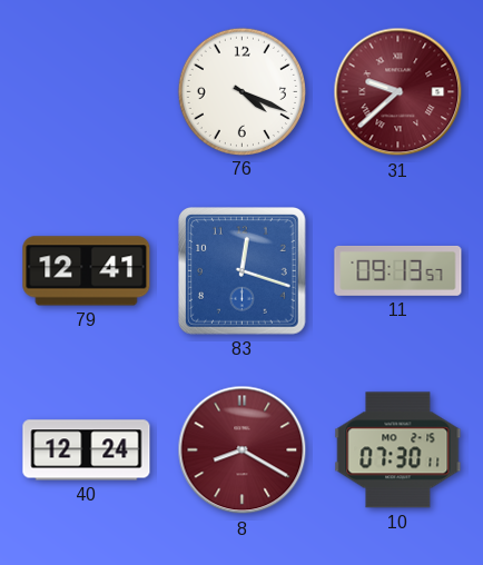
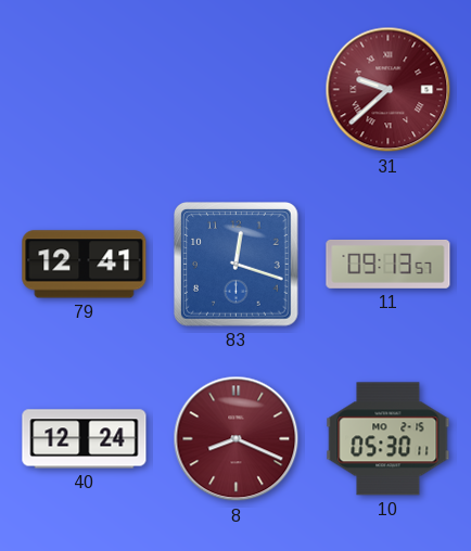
76: 4:19 -> none
8: 8:20 -> 8:19
10: 07:30 -> 05:30
